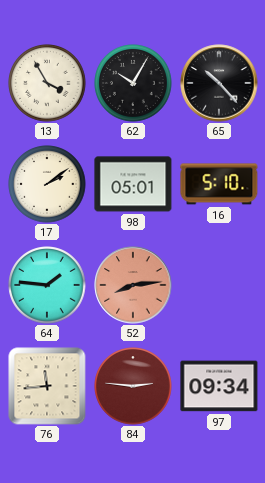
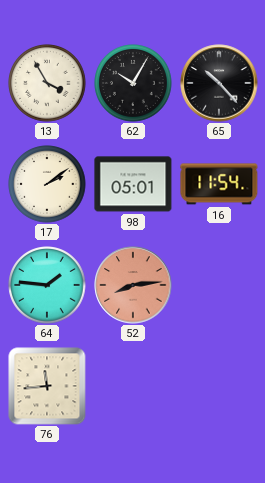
16: 5:10 -> 11:54
84: 2:46 -> none
97: 09:34 -> none
